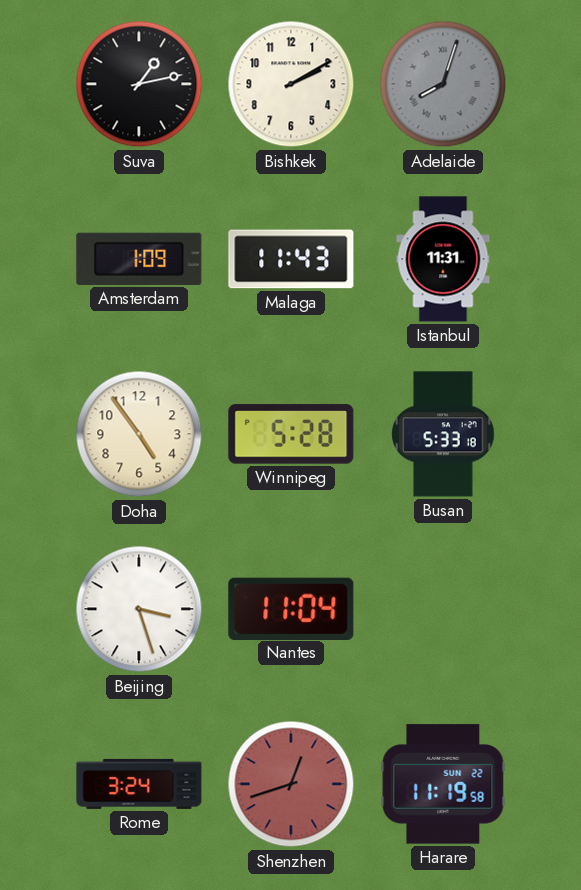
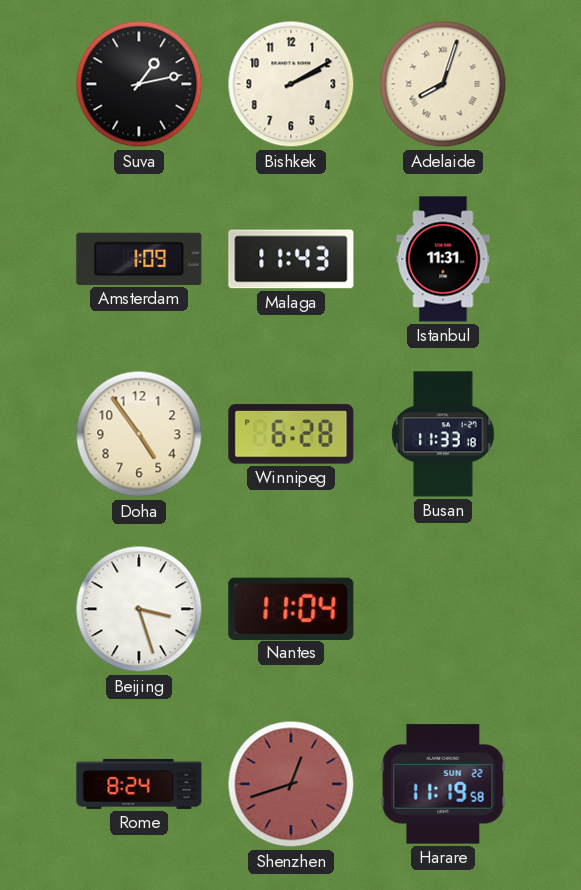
Adelaide dial: grey -> cream
Winnipeg: 5:28 -> 6:28
Busan: 5:33 -> 11:33
Rome: 3:24 -> 8:24
